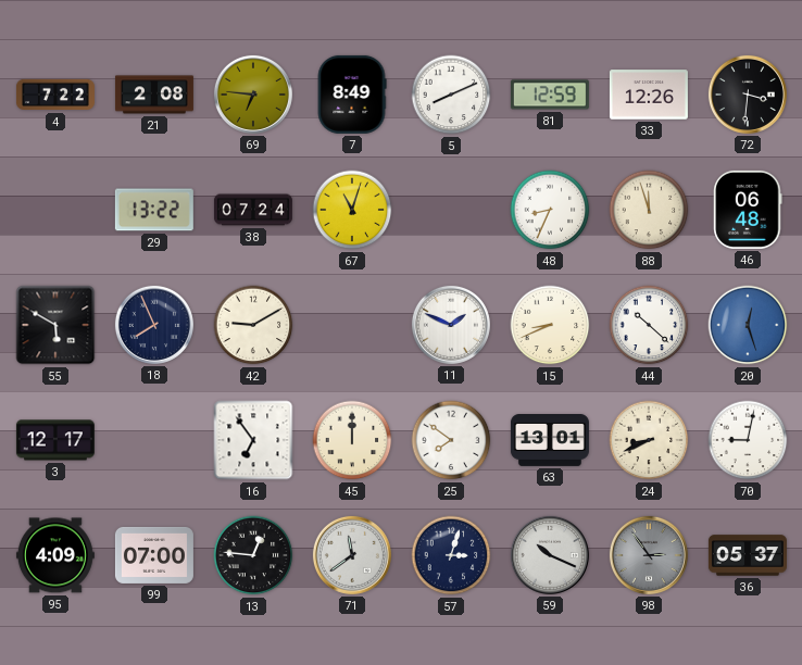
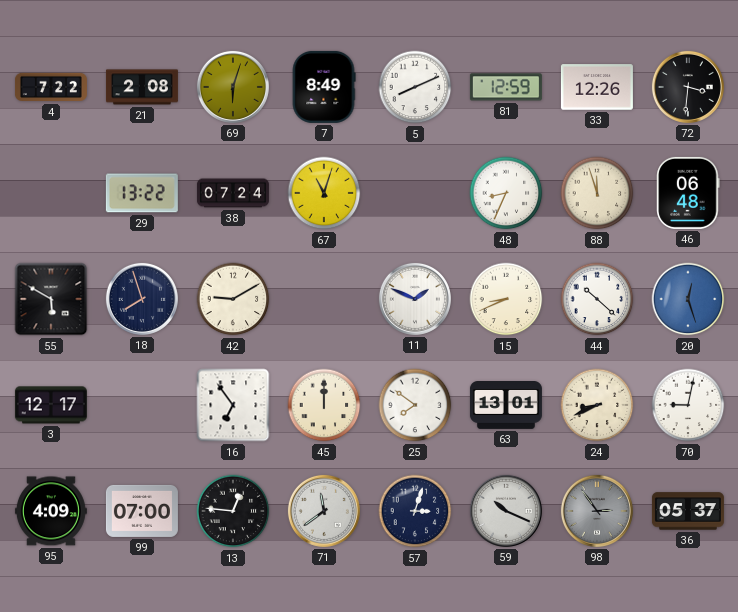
69: 6:46 -> 6:03
18: 7:56 -> 7:57
